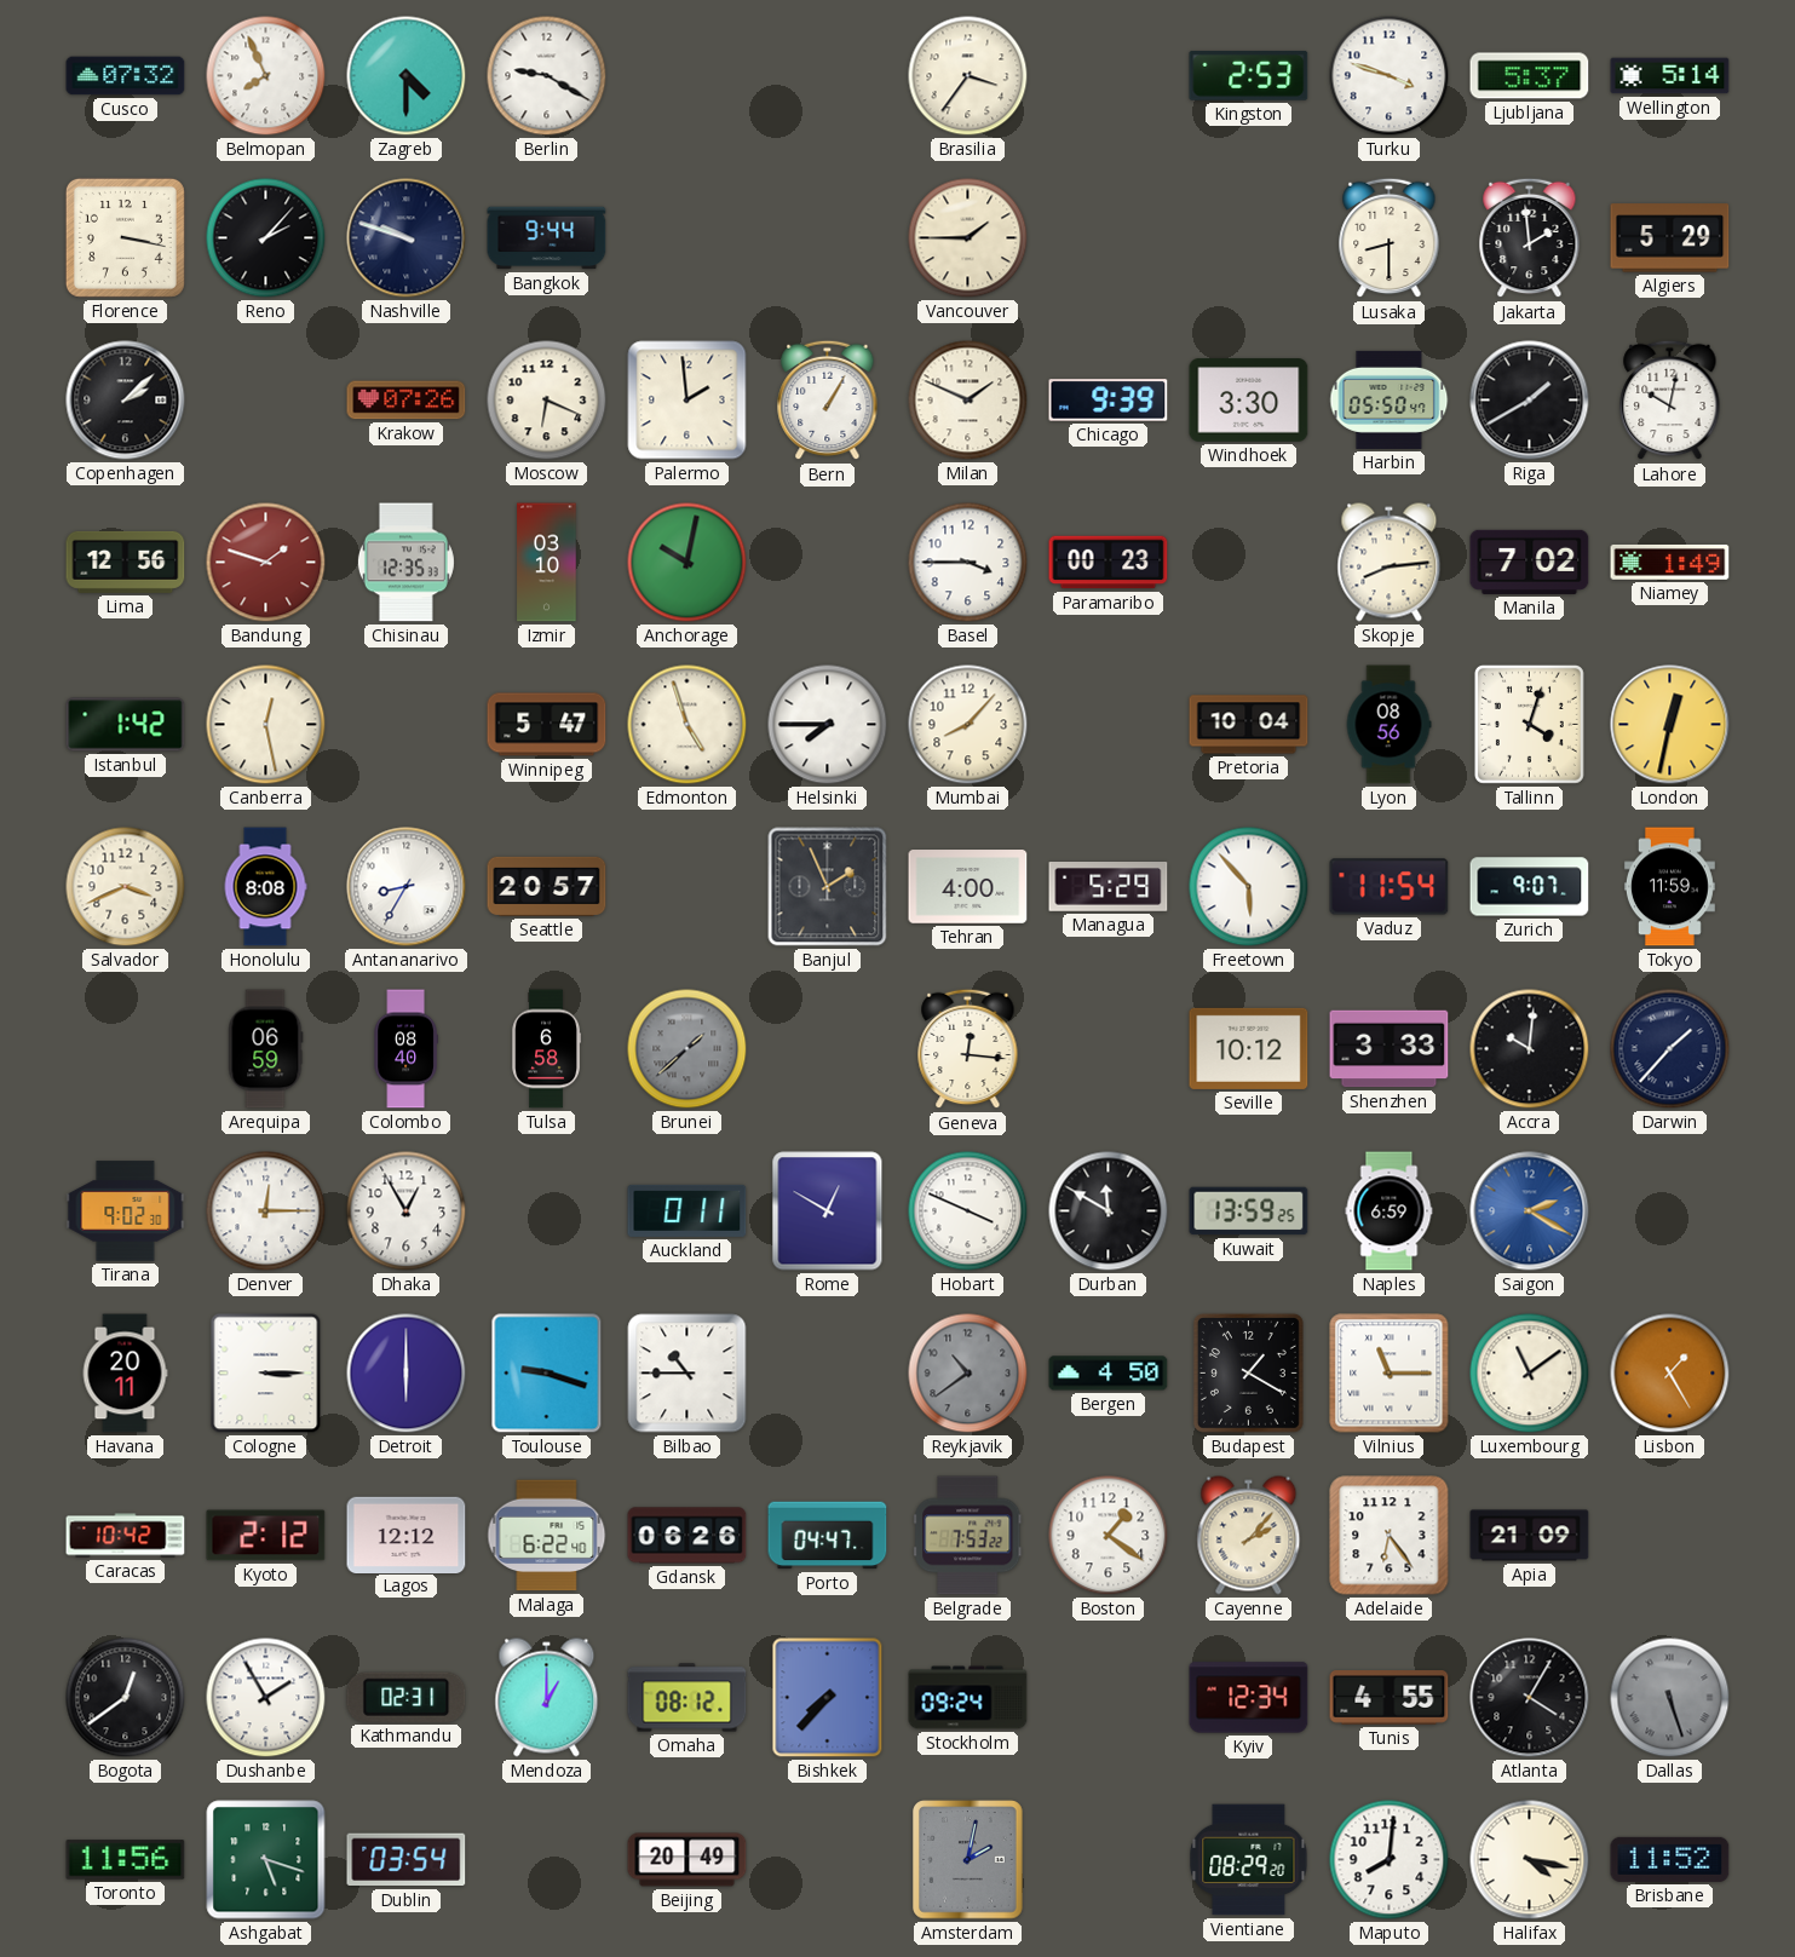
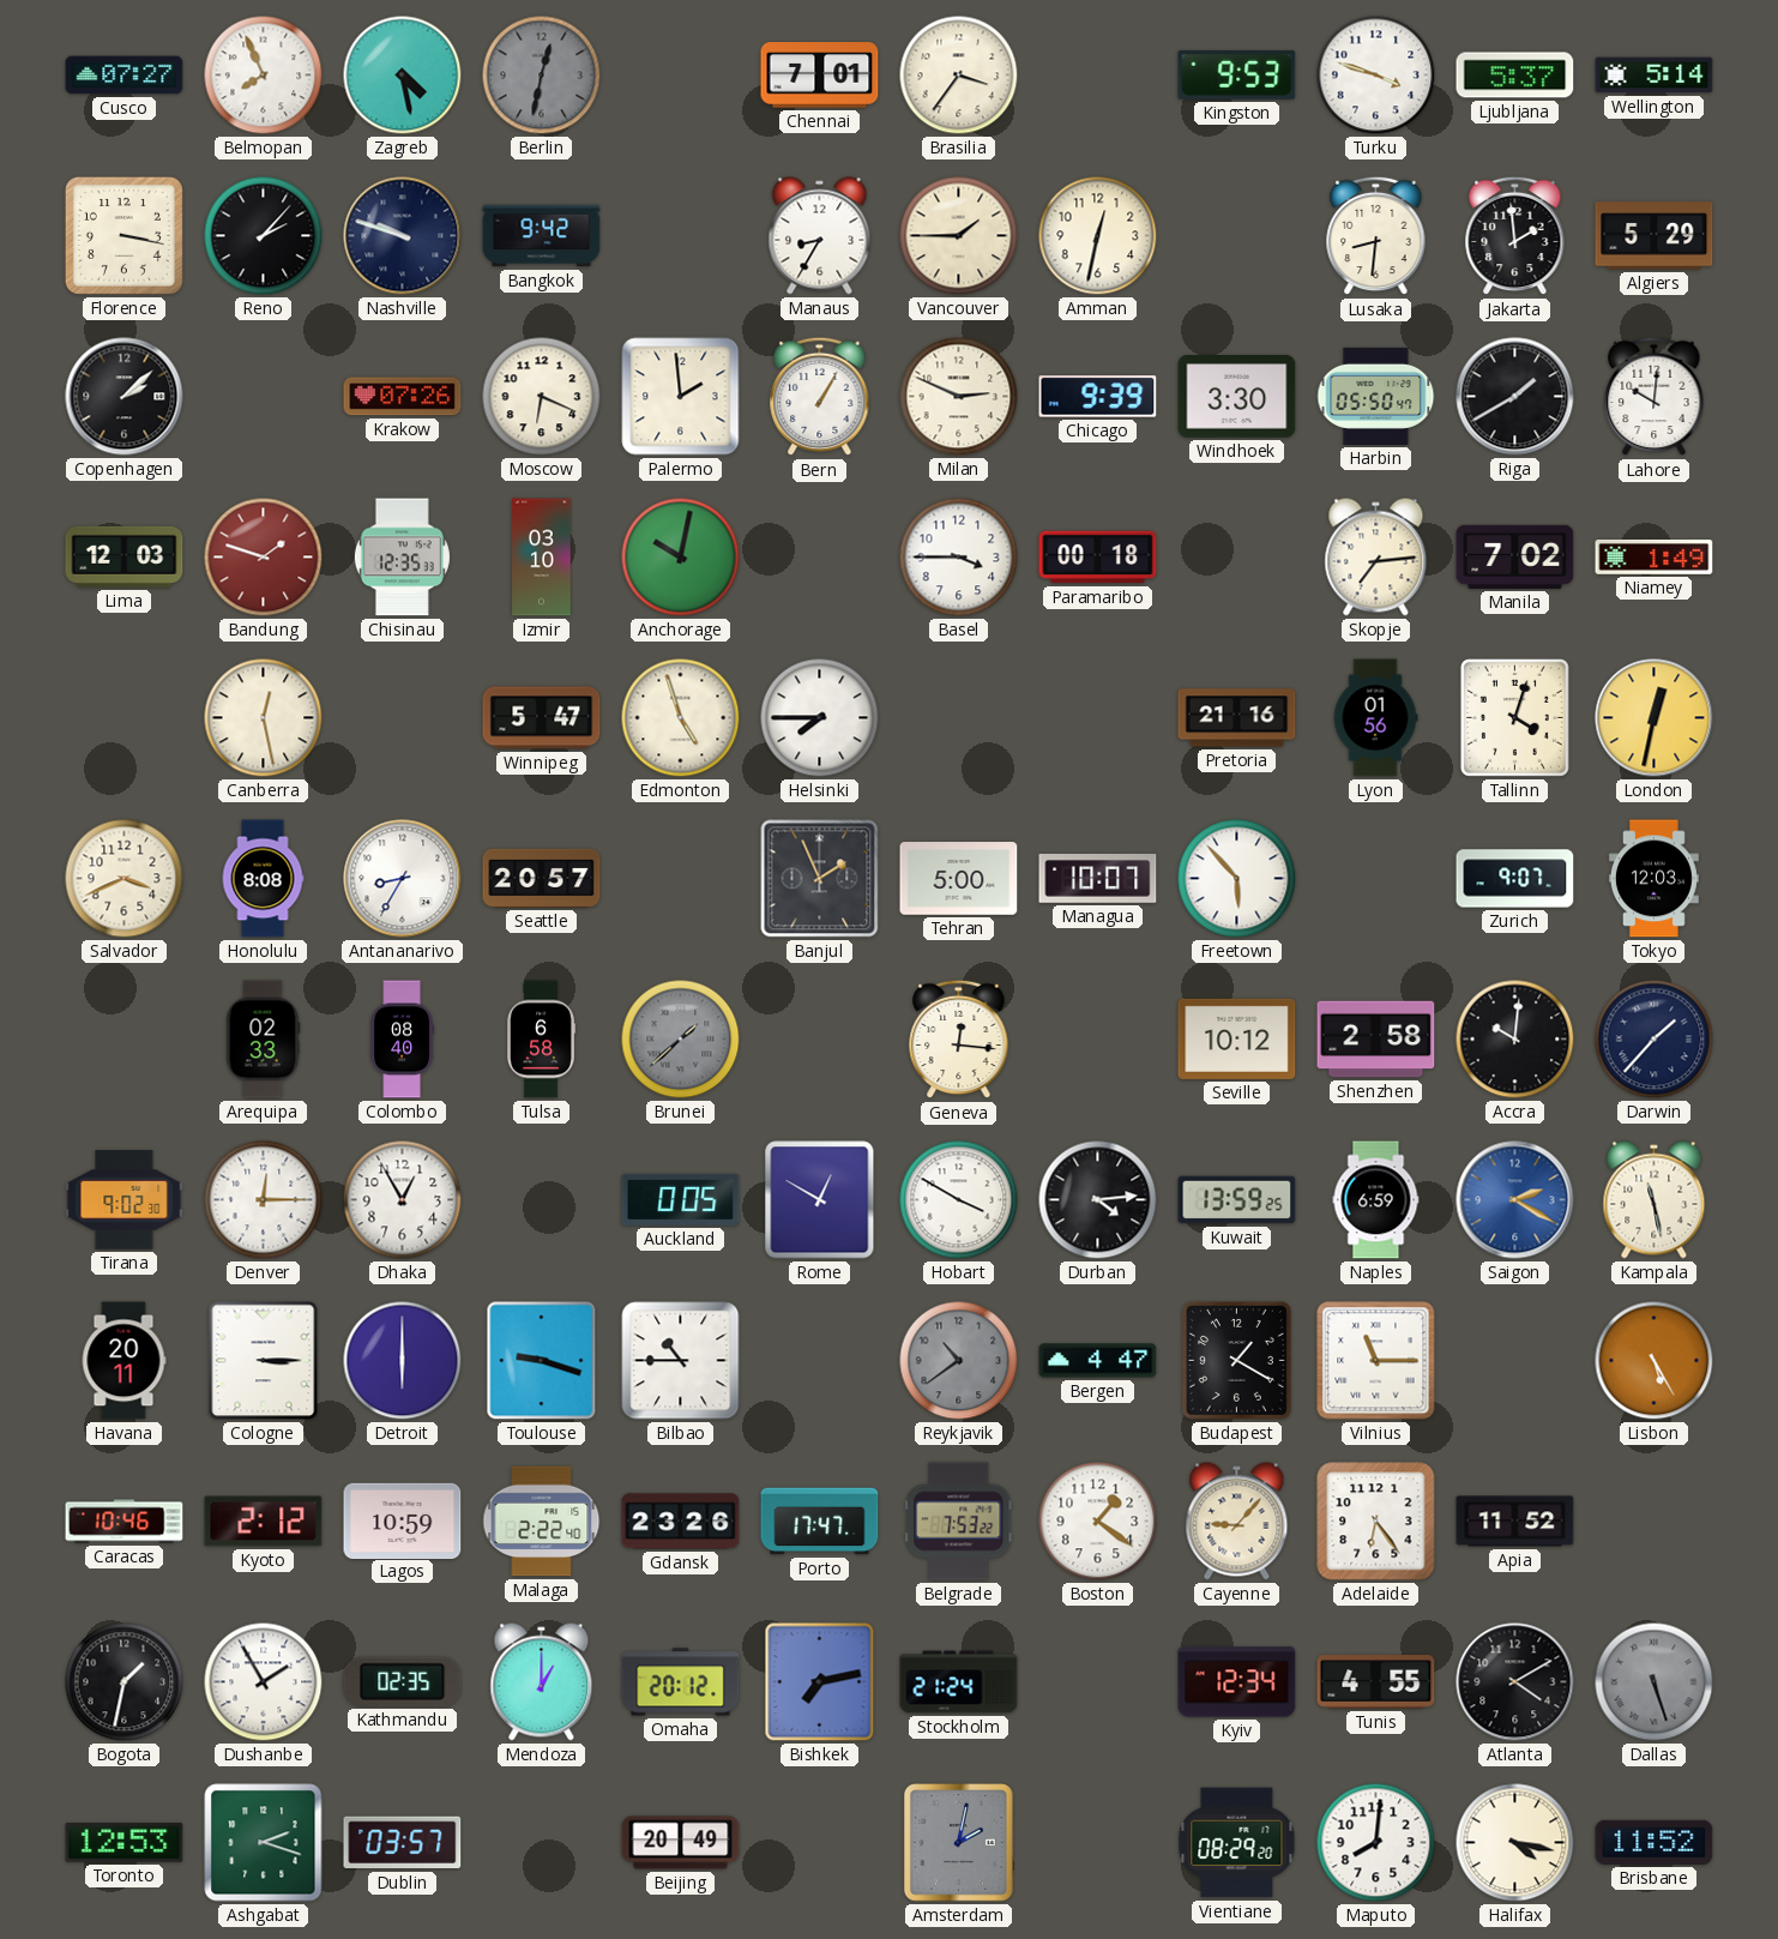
Cusco: 07:32 -> 07:27
Zagreb: 4:30 -> 4:28
Berlin: 9:20 -> 12:32
Berlin dial: white -> grey
Chennai: none -> 7:01
Kingston: 2:53 -> 9:53
Bangkok: 9:44 -> 9:42
Manaus: none -> 8:35
Amman: none -> 12:32
Lusaka: 8:30 -> 8:31
Milan: 1:49 -> 2:49
Lahore: 10:02 -> 10:01
Lima: 12:56 -> 12:03
Paramaribo: 00:23 -> 00:18
Skopje: 8:14 -> 7:14
Istanbul: 1:42 -> none
Mumbai: 8:07 -> none
Pretoria: 10:04 -> 21:16
Lyon: 08:56 -> 01:56
Tehran: 4:00 -> 5:00
Managua: 5:29 -> 10:07
Vaduz: 11:54 -> none
Tokyo: 11:59 -> 12:03
Arequipa: 06:59 -> 02:33
Shenzhen: 3:33 -> 2:58
Auckland: 0:11 -> 0:05
Hobart: 3:49 -> 3:50
Durban: 11:50 -> 4:14
Kampala: none -> 11:28
Bergen: 4:50 -> 4:47
Luxembourg: 11:09 -> none
Lisbon: 1:25 -> 5:25
Caracas: 10:42 -> 10:46
Lagos: 12:12 -> 10:59
Malaga: 6:22 -> 2:22
Gdansk: 06:26 -> 23:26
Porto: 04:47 -> 17:47
Cayenne: 2:07 -> 9:07
Apia: 21:09 -> 11:52
Bogota: 12:39 -> 1:32
Kathmandu: 02:31 -> 02:35
Omaha: 08:12 -> 20:12
Bishkek: 7:37 -> 7:13
Stockholm: 09:24 -> 21:24
Atlanta: 4:05 -> 4:10
Toronto: 11:56 -> 12:53
Ashgabat: 5:18 -> 2:18
Dublin: 03:54 -> 03:57
